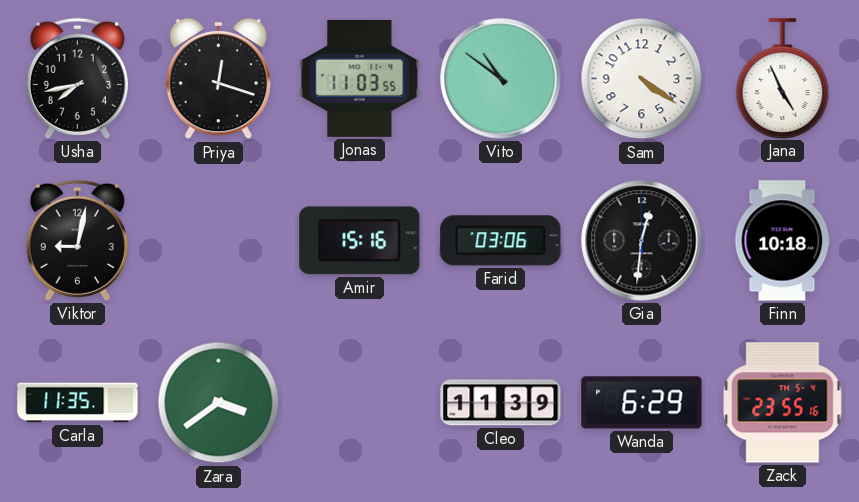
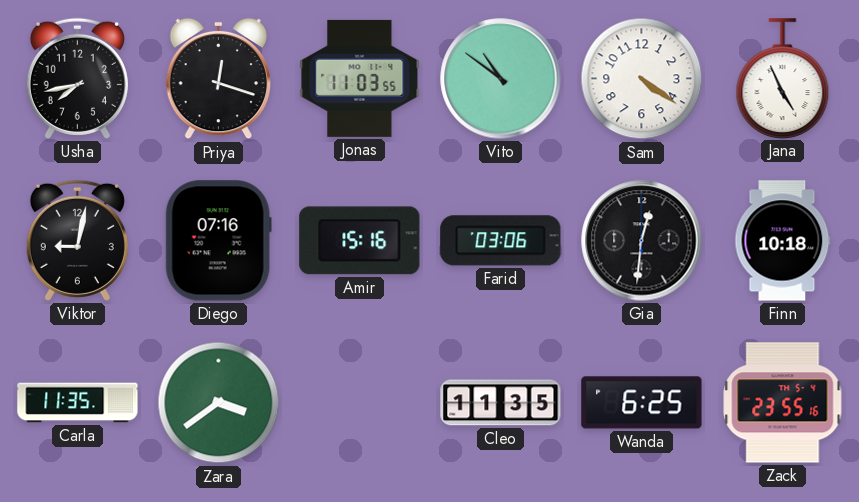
Diego: none -> 07:16
Cleo: 11:39 -> 11:35
Wanda: 6:29 -> 6:25
